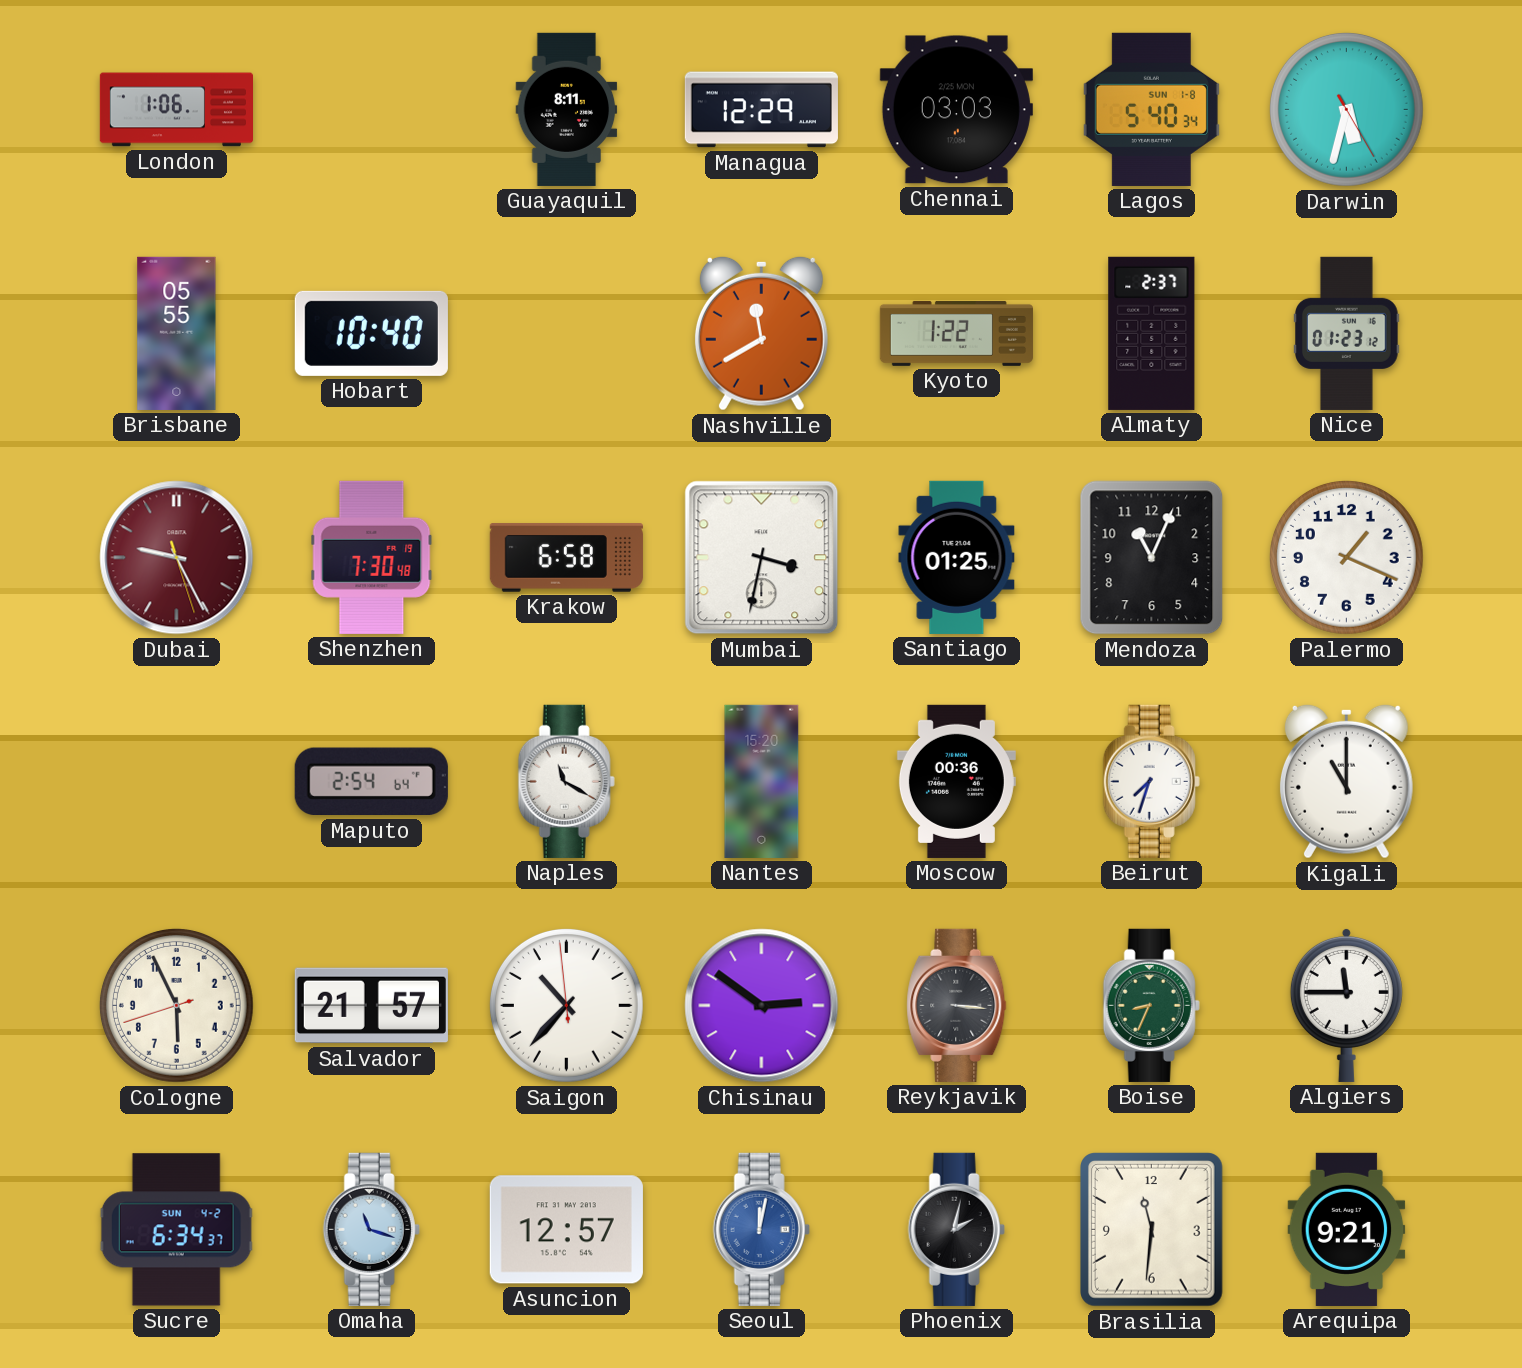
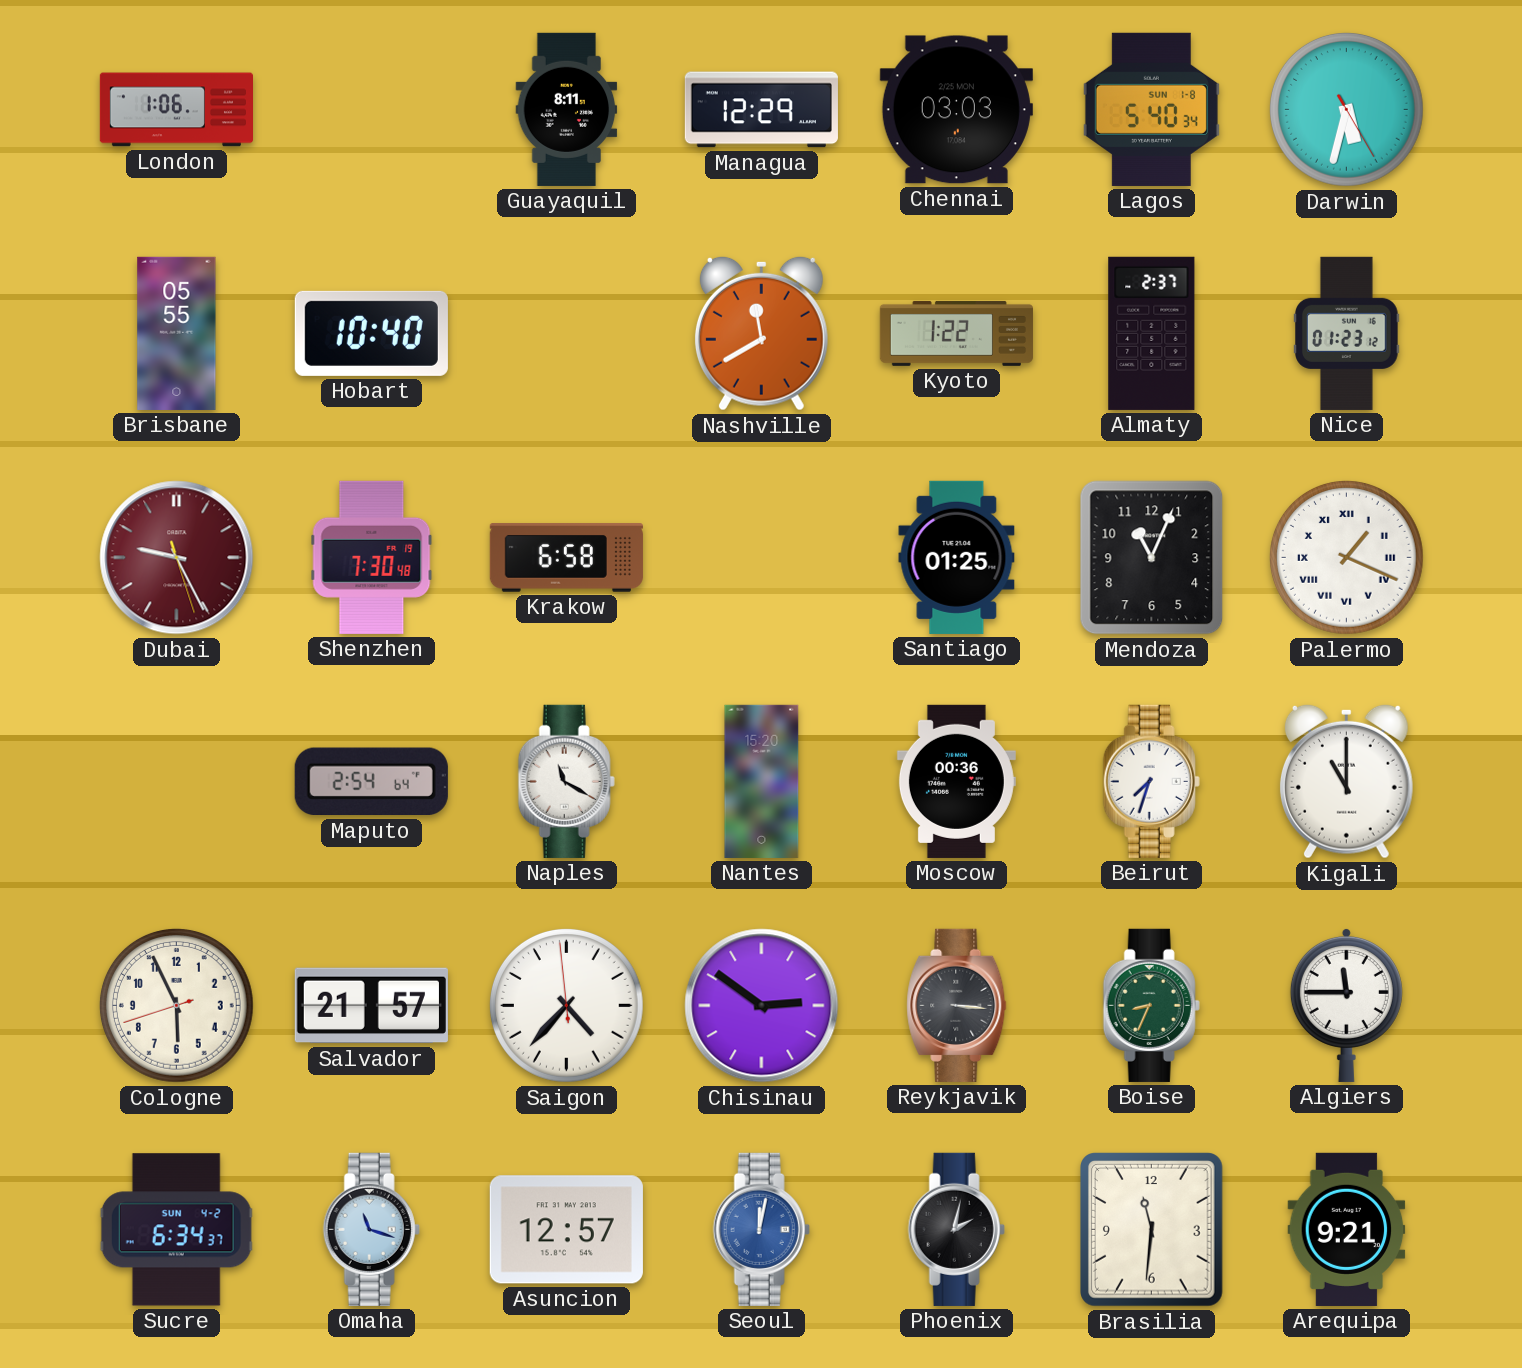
Mumbai: 3:32 -> none
Palermo numerals: Arabic -> Roman
Saigon: 10:36 -> 4:36
